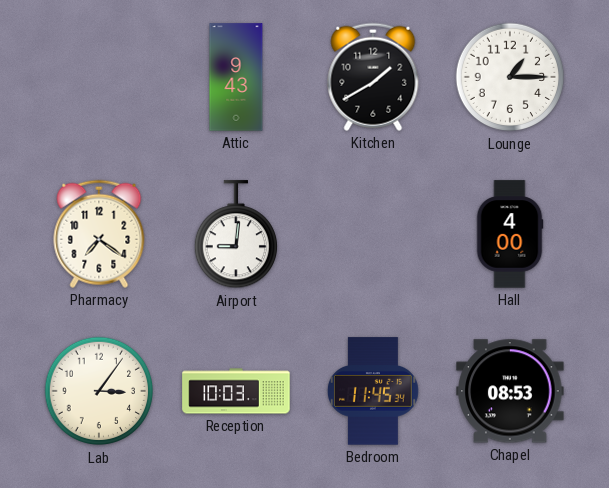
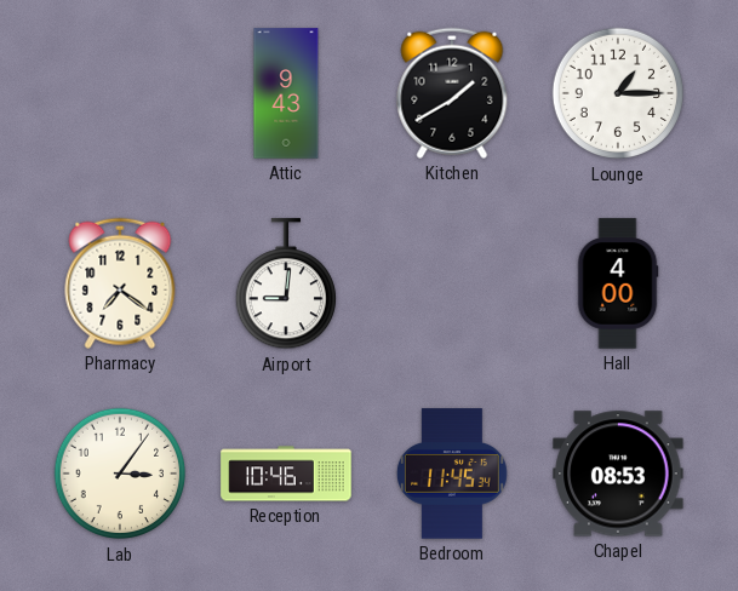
Reception: 10:03 -> 10:46
